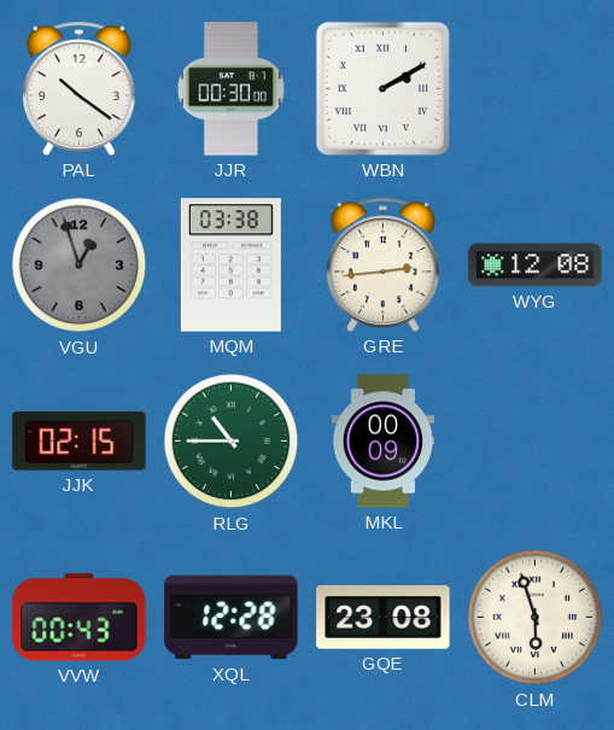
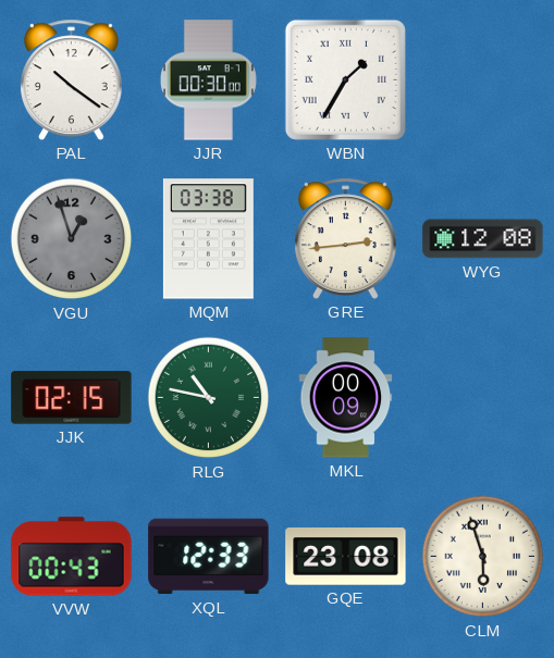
WBN: 2:10 -> 1:35
RLG: 10:45 -> 10:47
XQL: 12:28 -> 12:33
